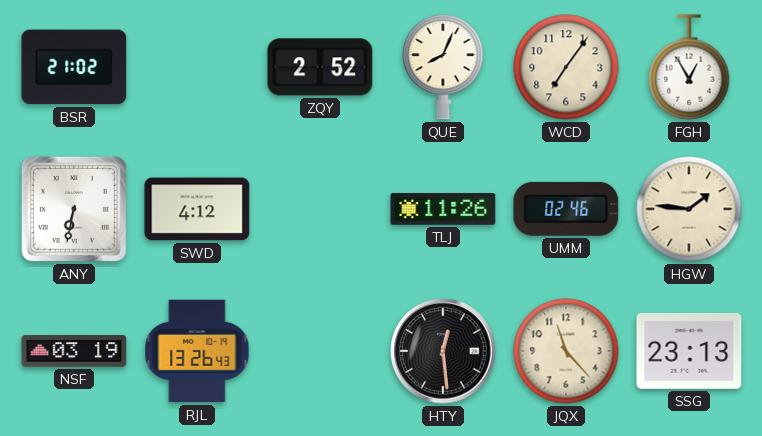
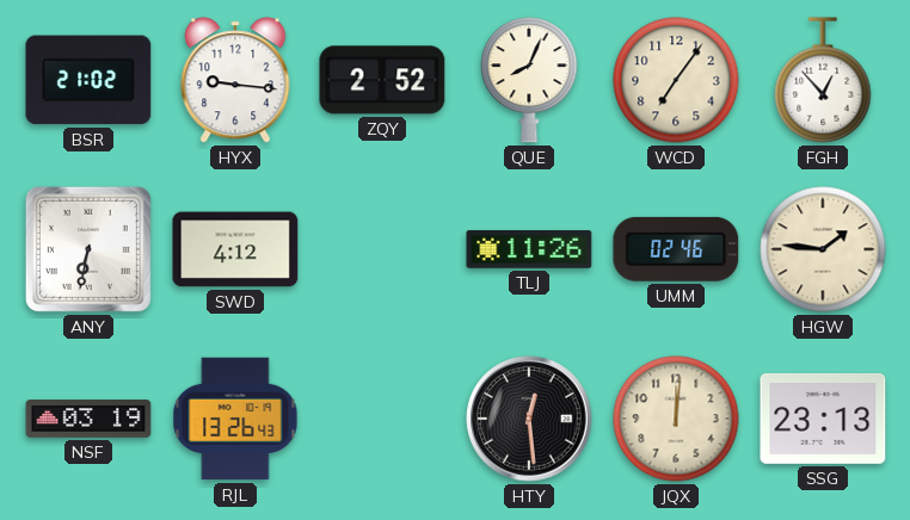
HYX: none -> 9:16
FGH: 12:55 -> 12:53
JQX: 11:23 -> 12:01
